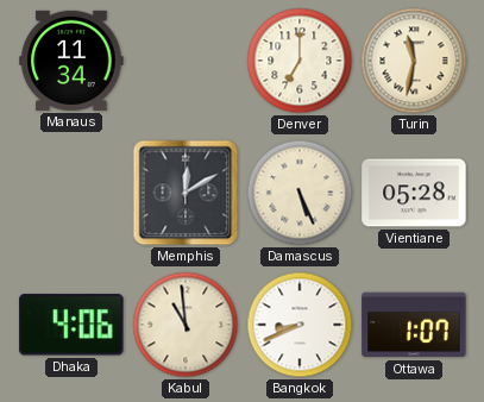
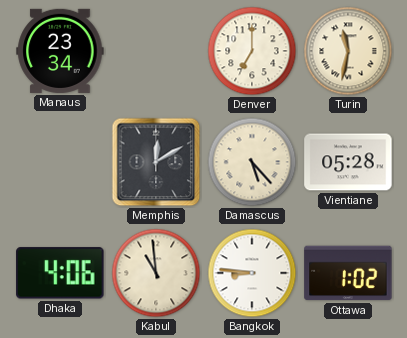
Manaus: 11:34 -> 23:34
Damascus: 5:26 -> 5:23
Bangkok: 8:41 -> 8:46
Ottawa: 1:07 -> 1:02
